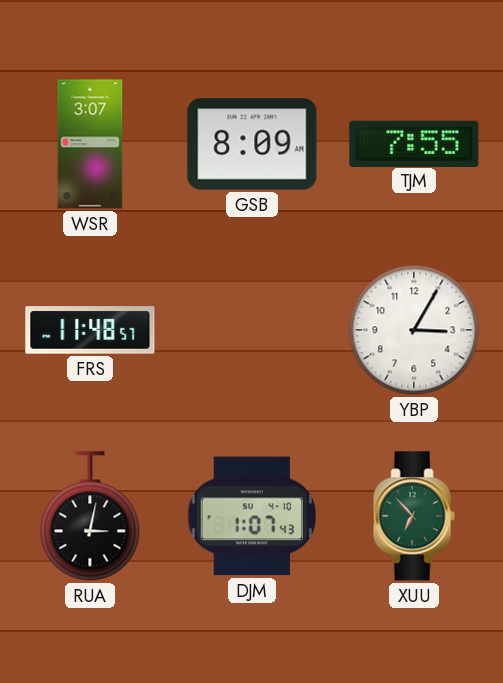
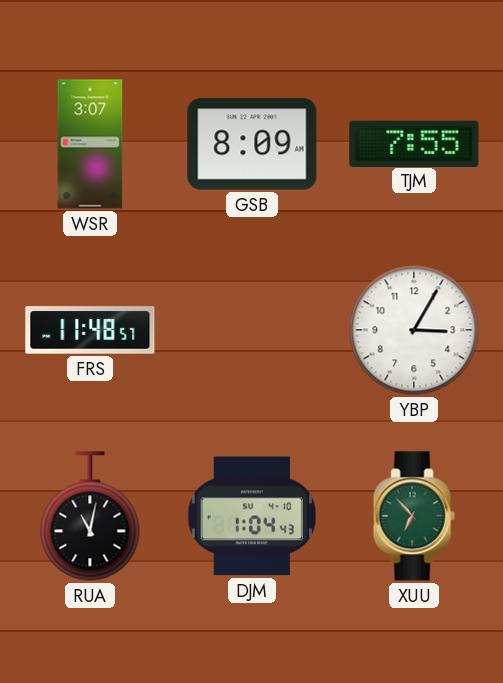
RUA: 3:02 -> 11:02
DJM: 1:07 -> 1:04
